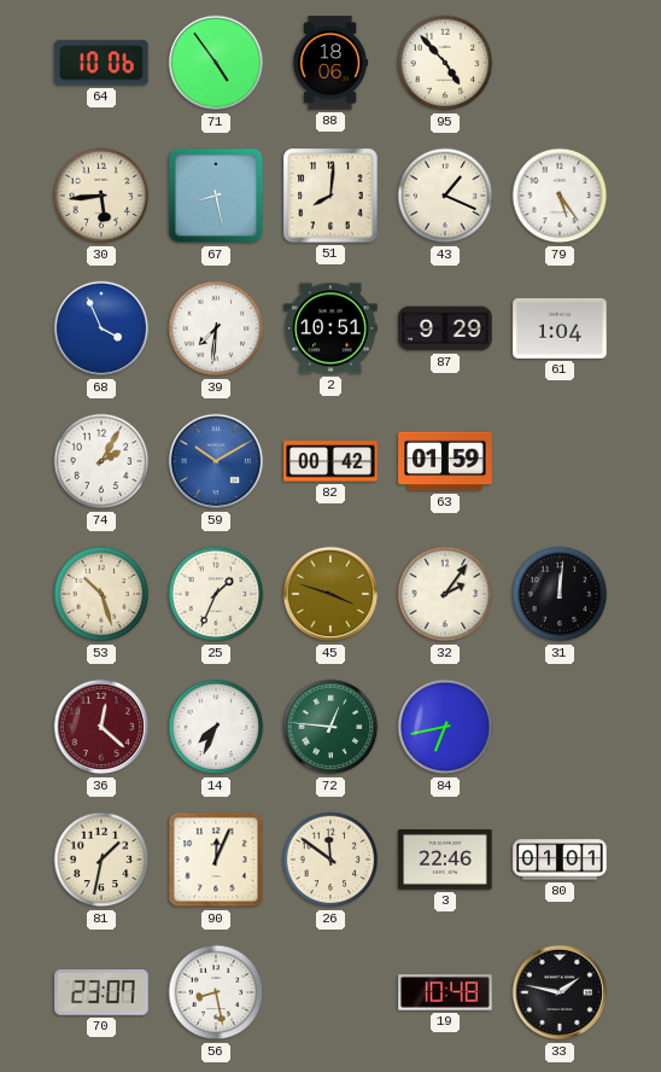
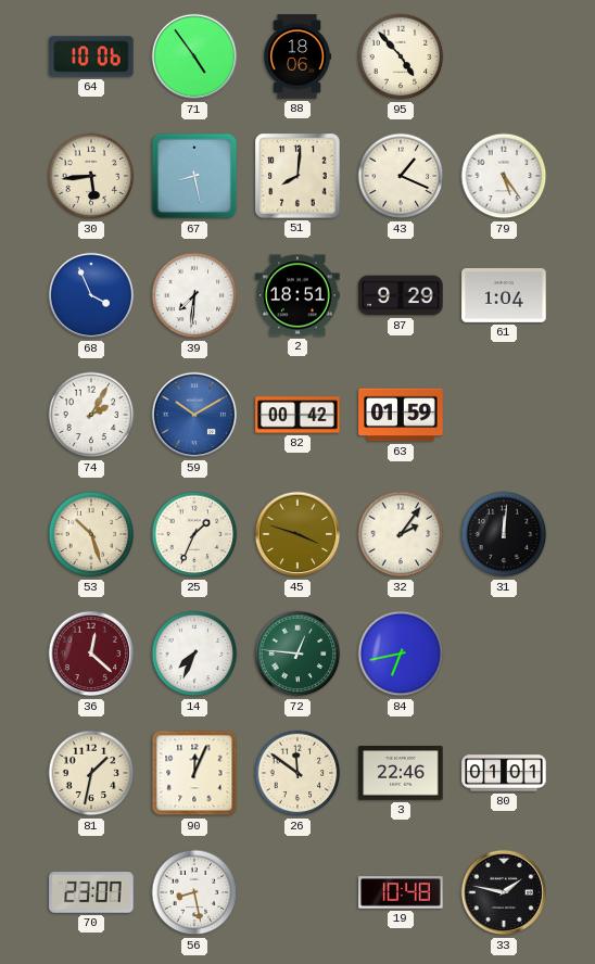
2: 10:51 -> 18:51
